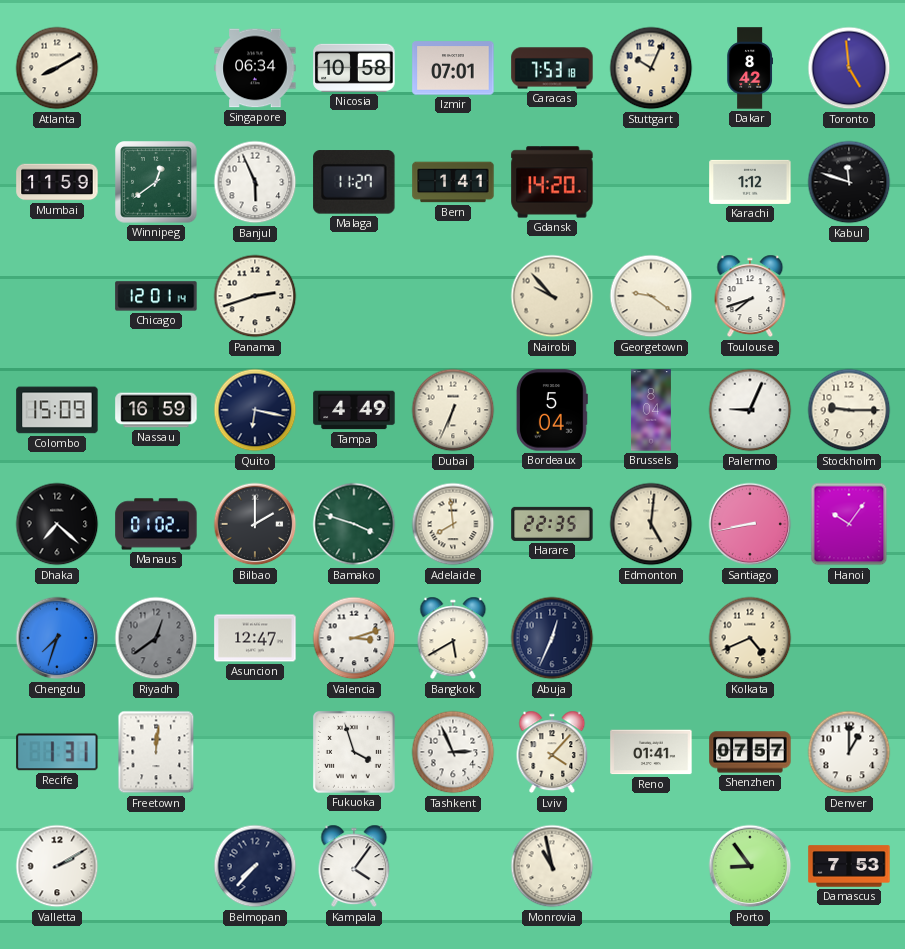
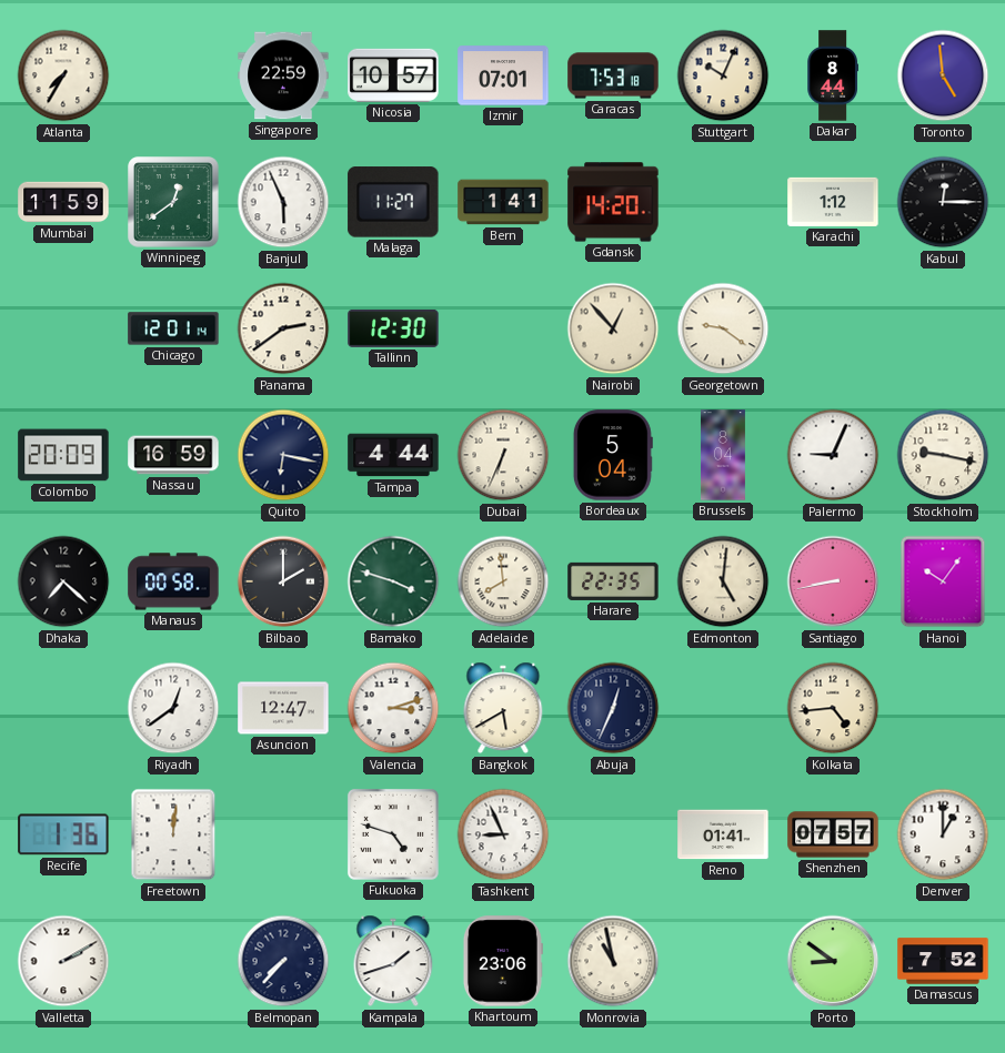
Atlanta: 8:10 -> 7:35
Singapore: 06:34 -> 22:59
Nicosia: 10:58 -> 10:57
Dakar: 8:42 -> 8:44
Kabul: 11:48 -> 12:15
Panama: 2:42 -> 2:39
Tallinn: none -> 12:30
Nairobi: 9:53 -> 12:53
Toulouse: 7:42 -> none
Colombo: 15:09 -> 20:09
Tampa: 4:49 -> 4:44
Stockholm: 9:15 -> 9:17
Manaus: 01:02 -> 00:58
Chengdu: 7:33 -> none
Riyadh dial: grey -> white
Kolkata: 4:41 -> 4:44
Recife: 1:31 -> 1:36
Fukuoka: 3:57 -> 4:48
Tashkent: 2:56 -> 8:56
Lviv: 4:07 -> none
Kampala: 4:06 -> 1:42
Khartoum: none -> 23:06
Porto: 8:54 -> 8:51
Damascus: 7:53 -> 7:52
